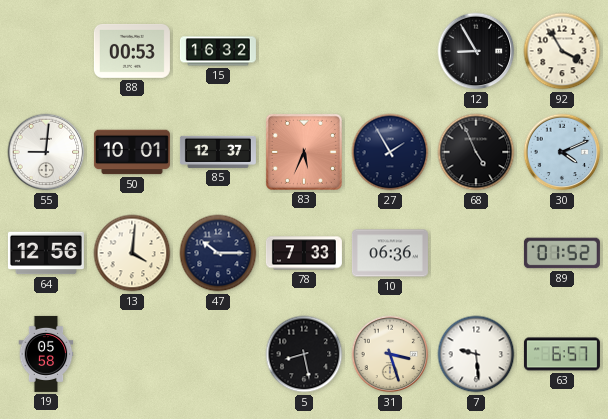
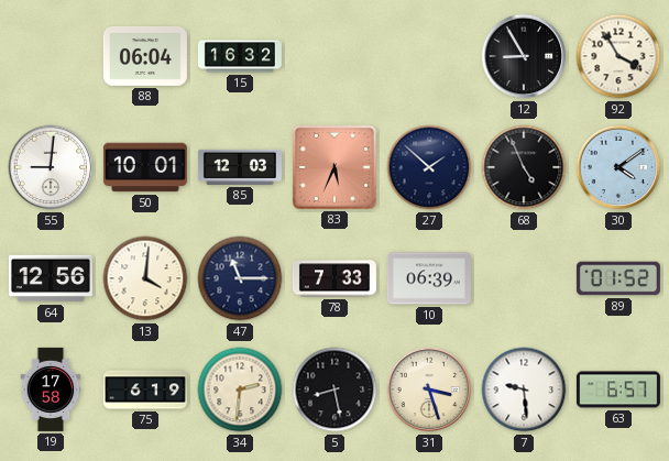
88: 00:53 -> 06:04
85: 12:37 -> 12:03
27: 1:55 -> 1:52
30: 4:11 -> 4:09
47: 10:15 -> 11:15
10: 06:36 -> 06:39
19: 05:58 -> 17:58
75: none -> 6:19
34: none -> 2:31
